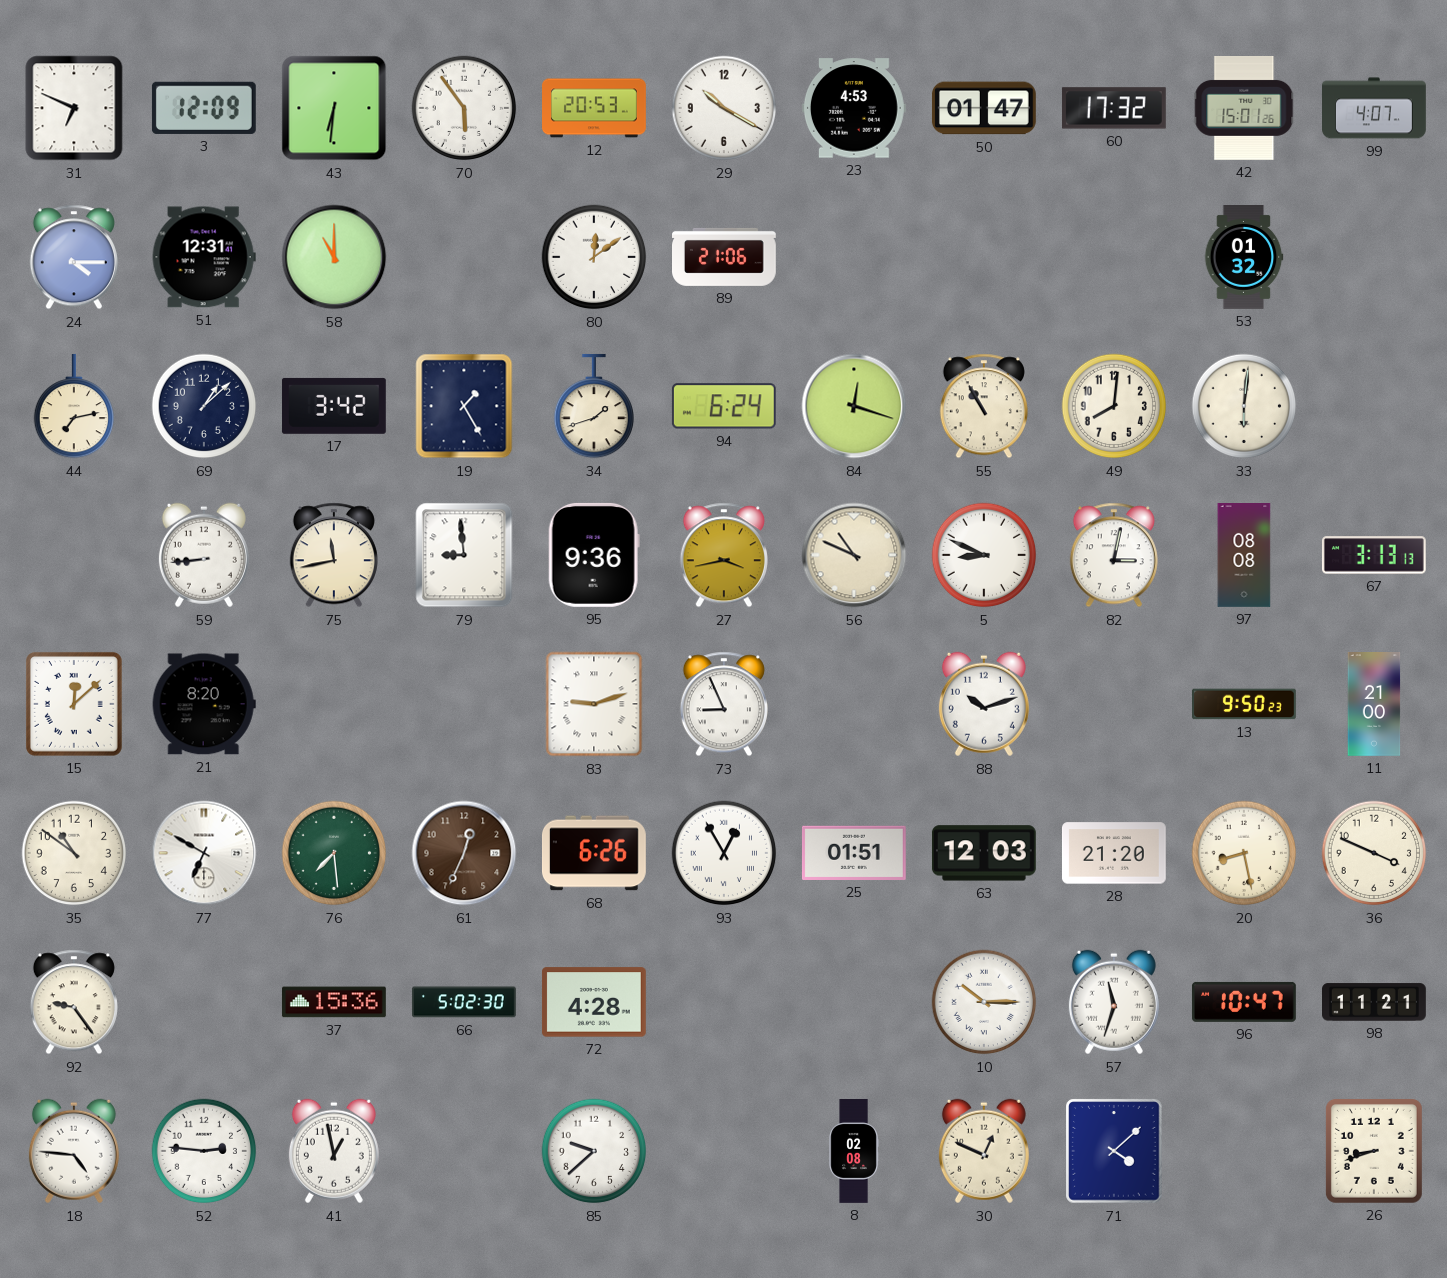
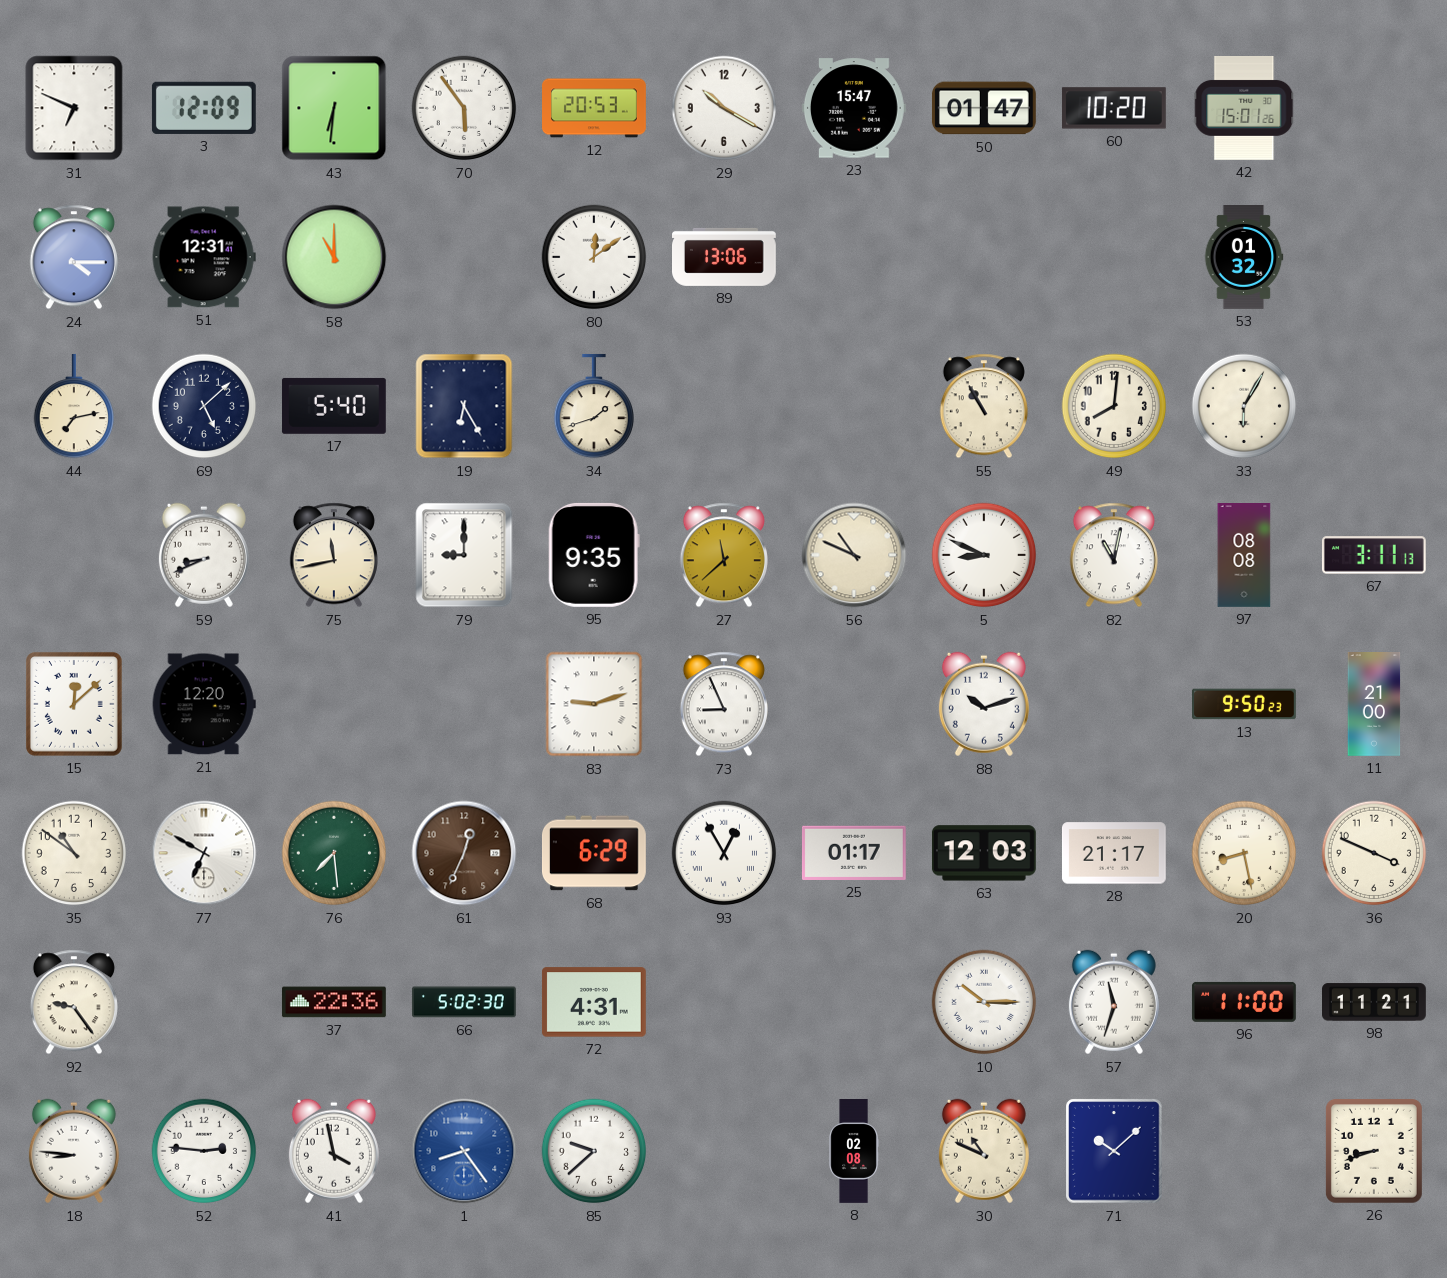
23: 4:53 -> 15:47
60: 17:32 -> 10:20
99: 4:07 -> none
89: 21:06 -> 13:06
69: 1:08 -> 5:08
17: 3:42 -> 5:40
19: 1:25 -> 6:25
94: 6:24 -> none
84: 12:18 -> none
33: 6:01 -> 6:05
59: 8:44 -> 8:41
79: 8:59 -> 9:00
95: 9:36 -> 9:35
27: 3:43 -> 11:38
82: 3:02 -> 11:02
67: 3:13 -> 3:11
21: 8:20 -> 12:20
68: 6:26 -> 6:29
25: 01:51 -> 01:17
28: 21:20 -> 21:17
37: 15:36 -> 22:36
72: 4:28 -> 4:31
96: 10:47 -> 11:00
18: 4:46 -> 8:46
41: 12:58 -> 3:58
1: none -> 8:24
30: 12:49 -> 10:49
71: 4:08 -> 10:08
